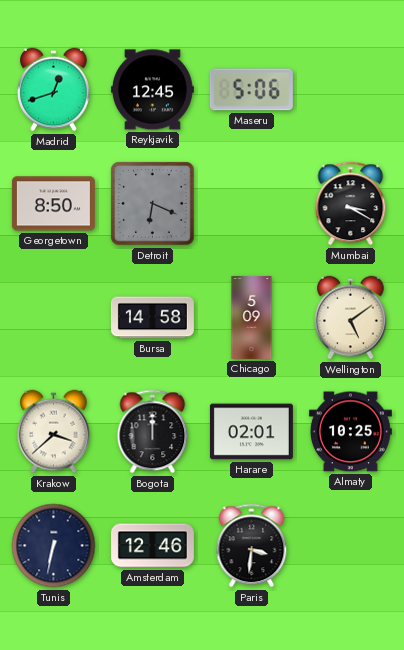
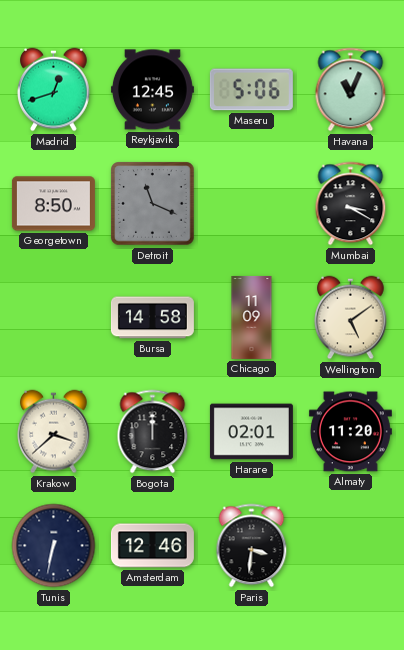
Havana: none -> 11:04
Detroit: 6:19 -> 11:19
Chicago: 5:09 -> 11:09
Almaty: 10:25 -> 11:20
